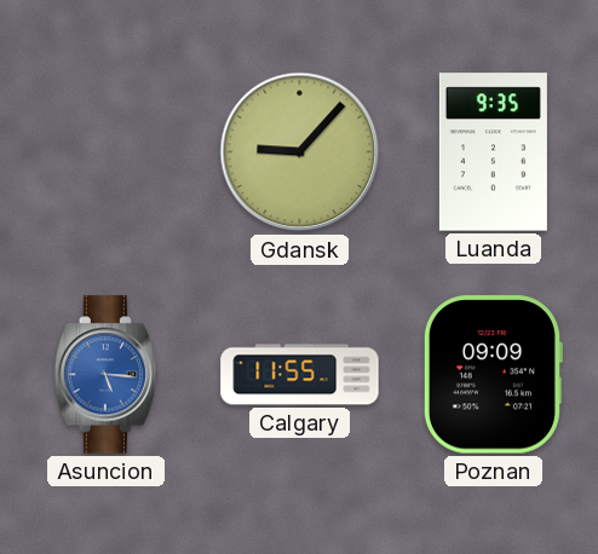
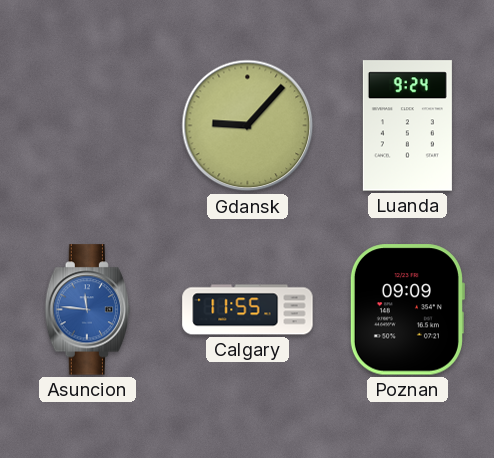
Luanda: 9:35 -> 9:24
Asuncion: 5:16 -> 11:46
